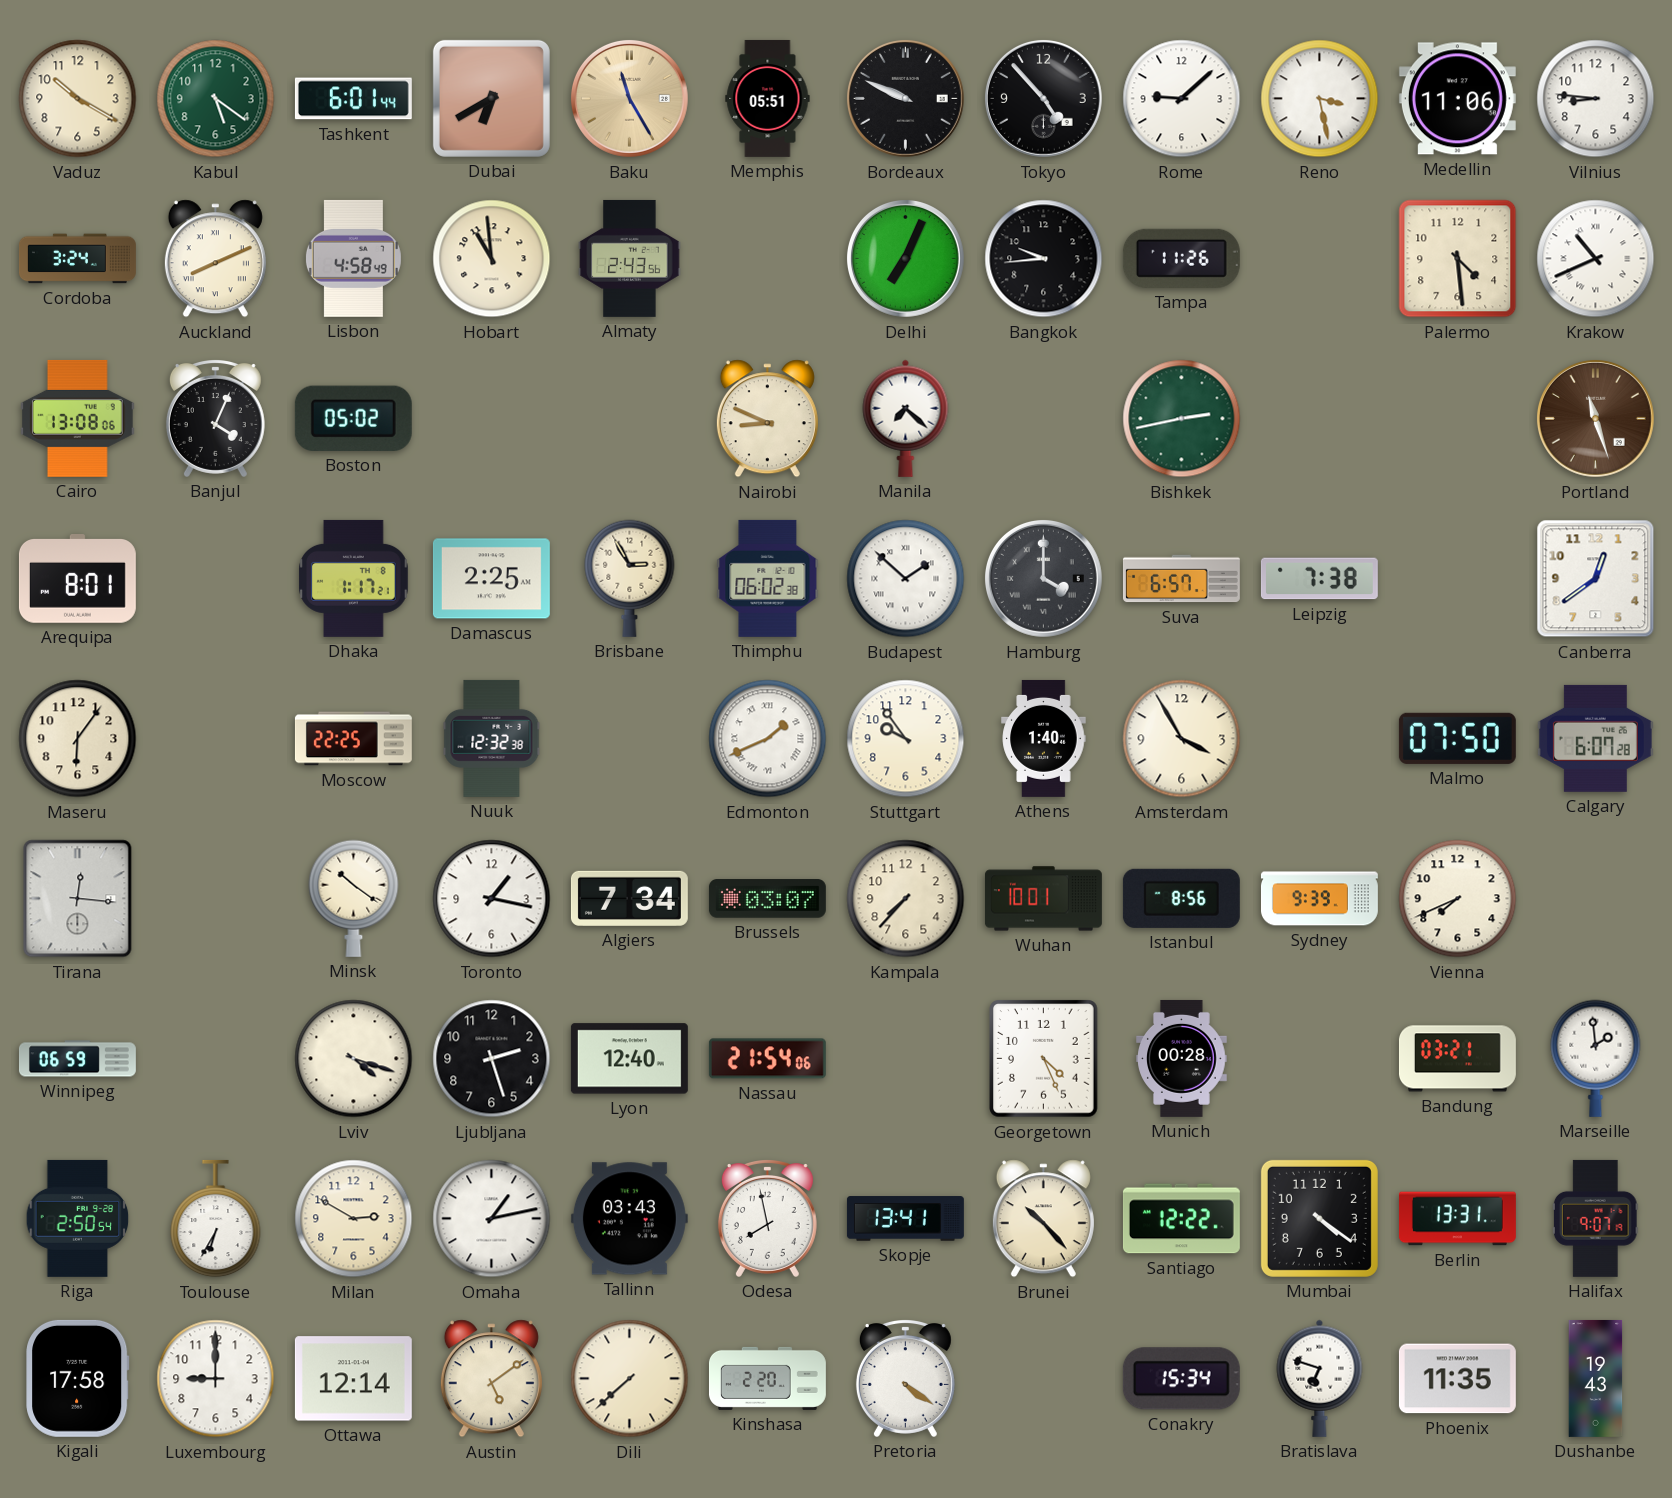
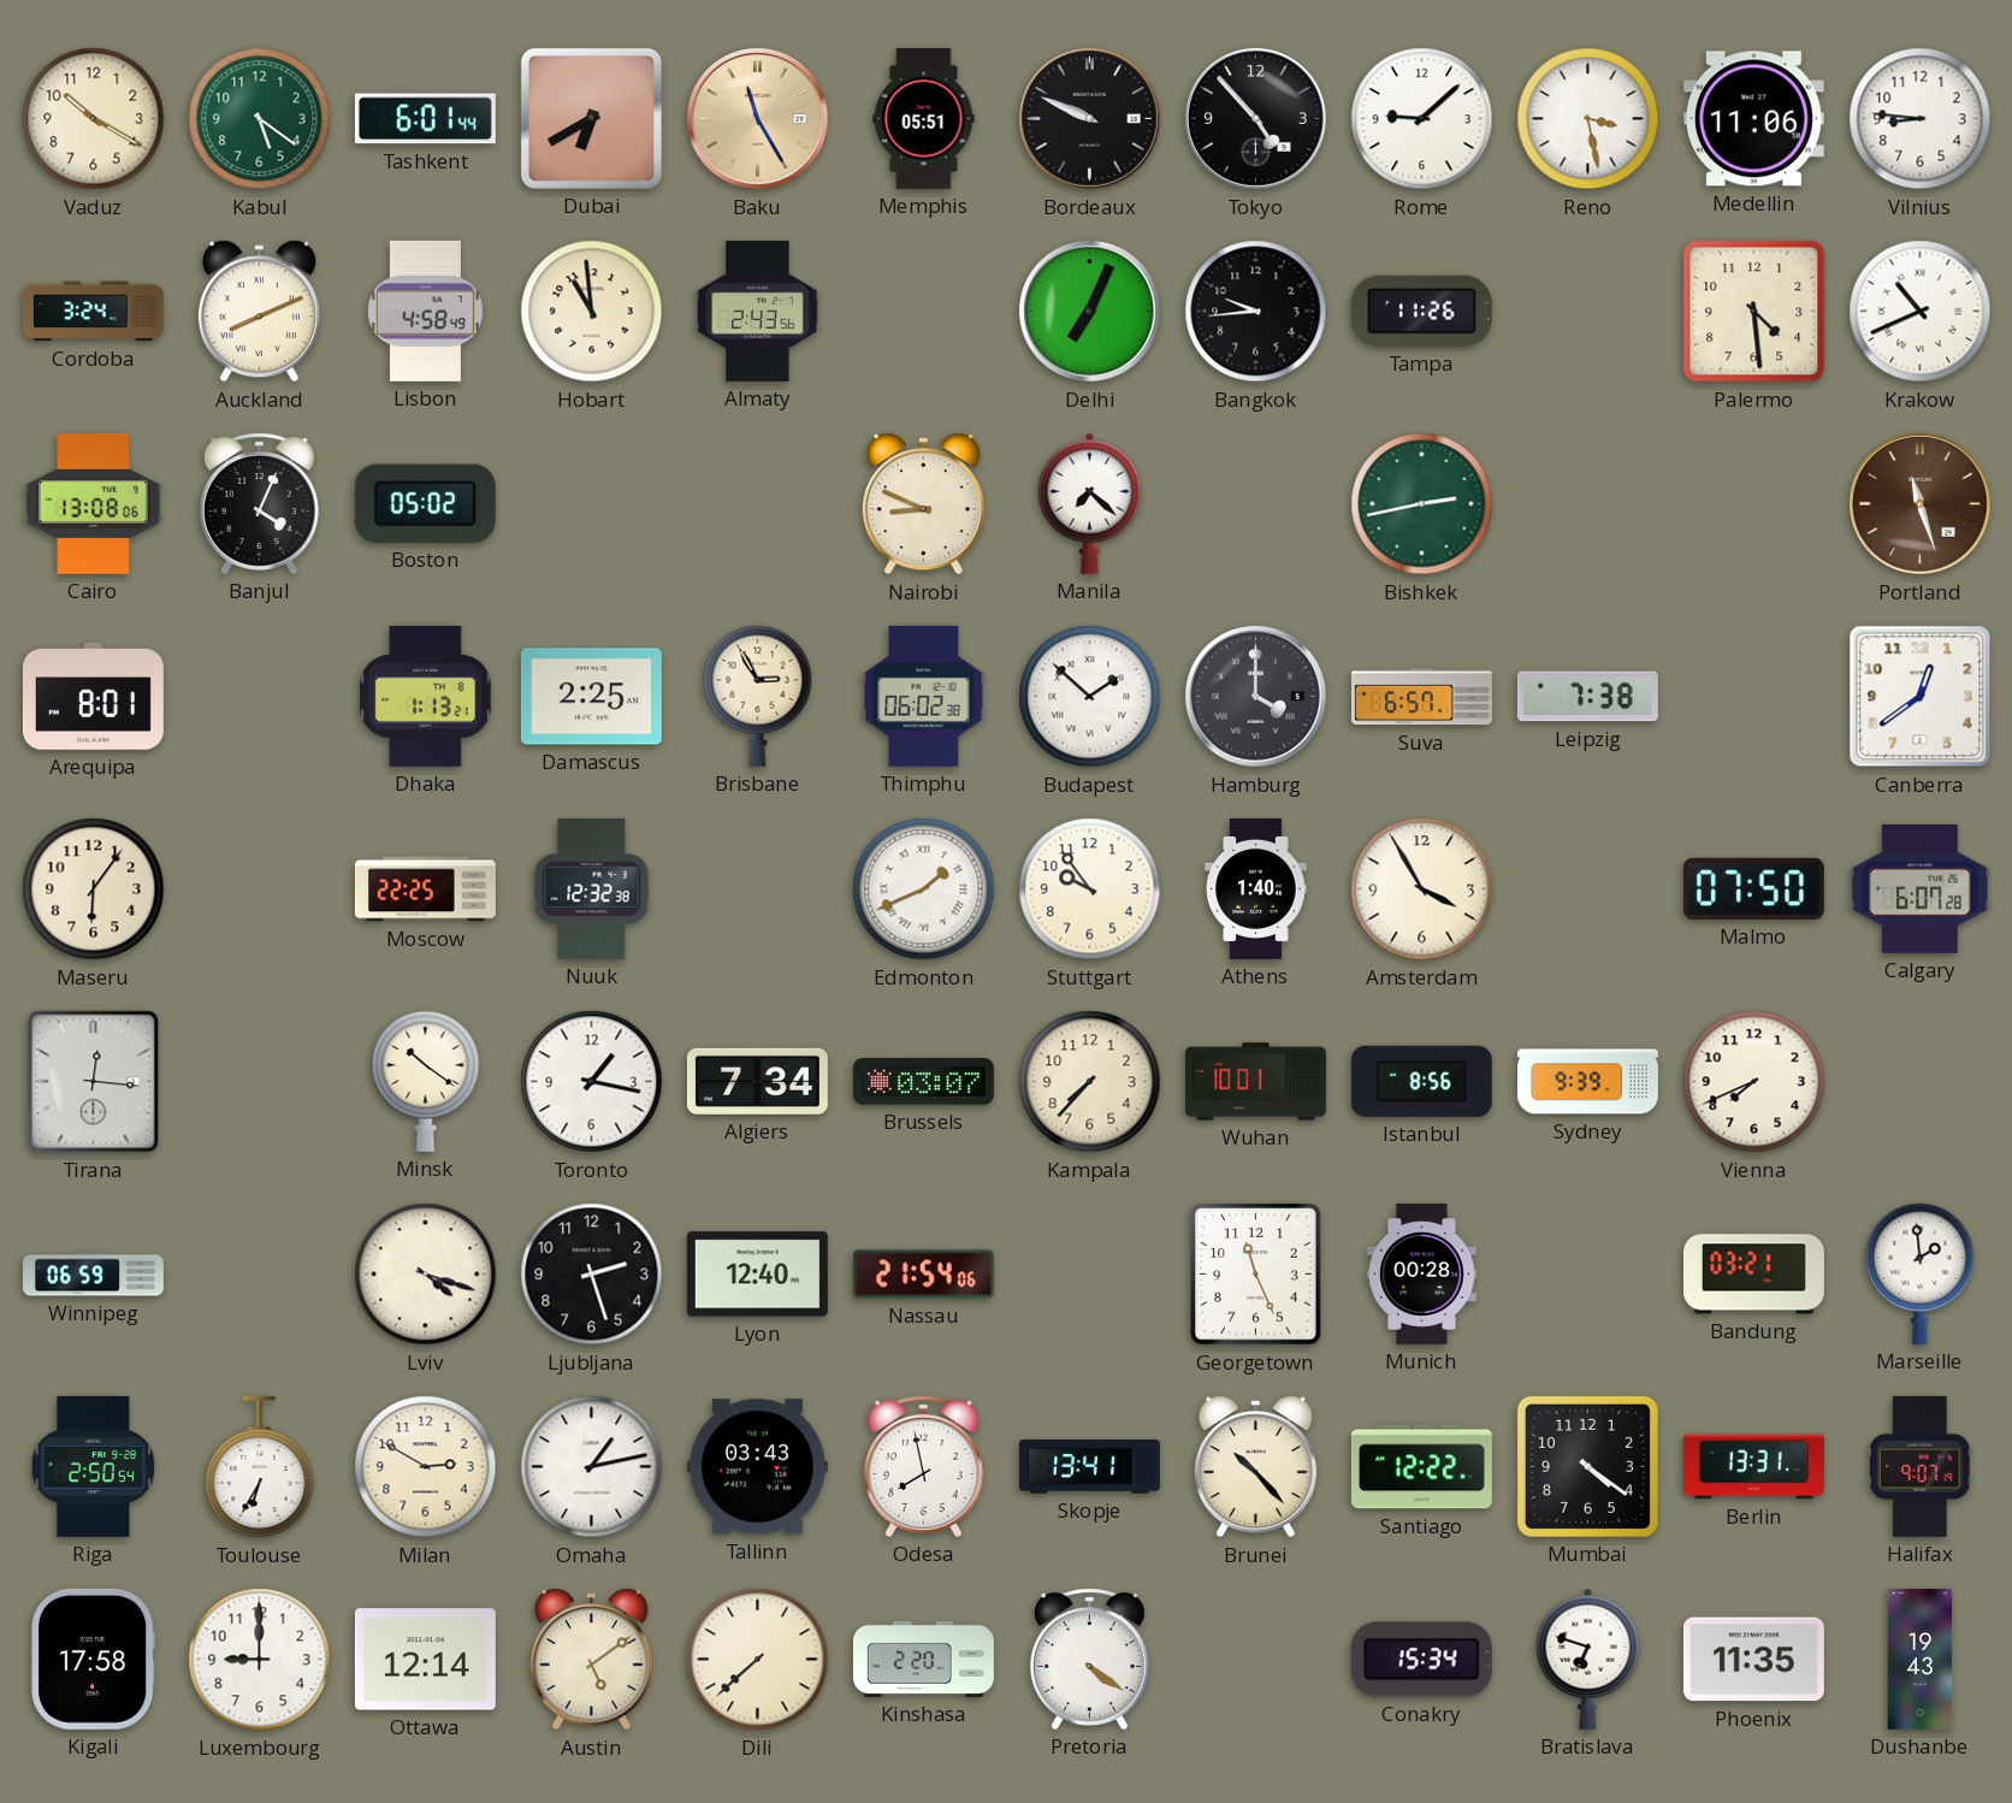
Dhaka: 1:17 -> 1:13
Georgetown: 4:26 -> 11:26
